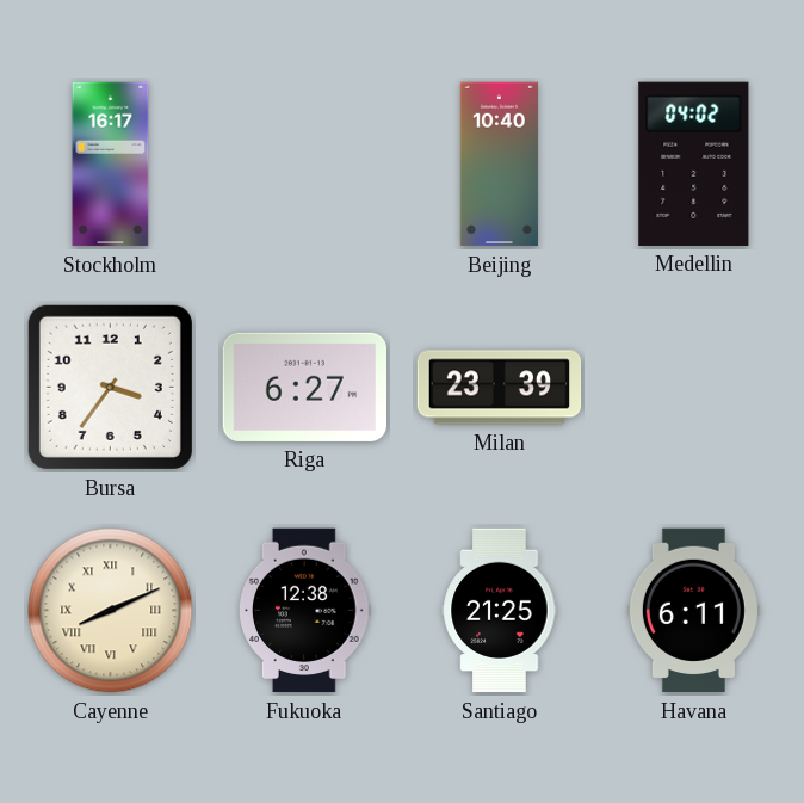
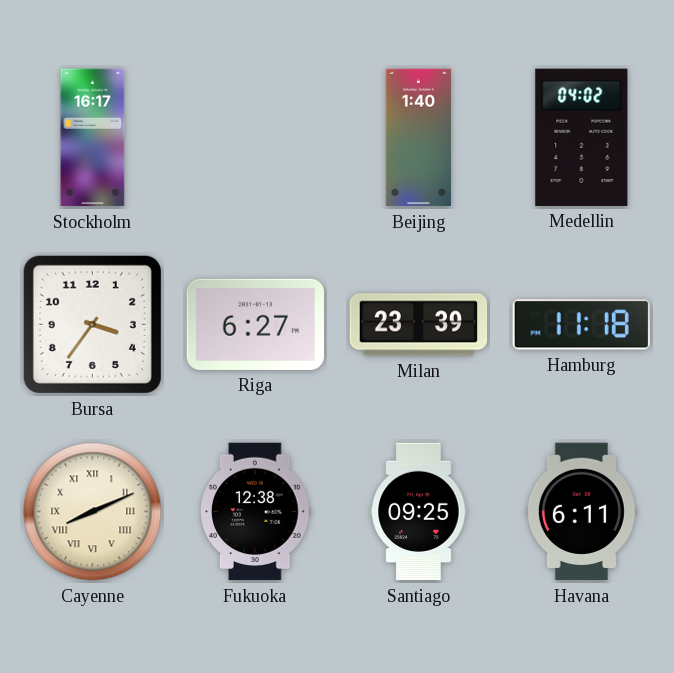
Beijing: 10:40 -> 1:40
Hamburg: none -> 11:18
Santiago: 21:25 -> 09:25
